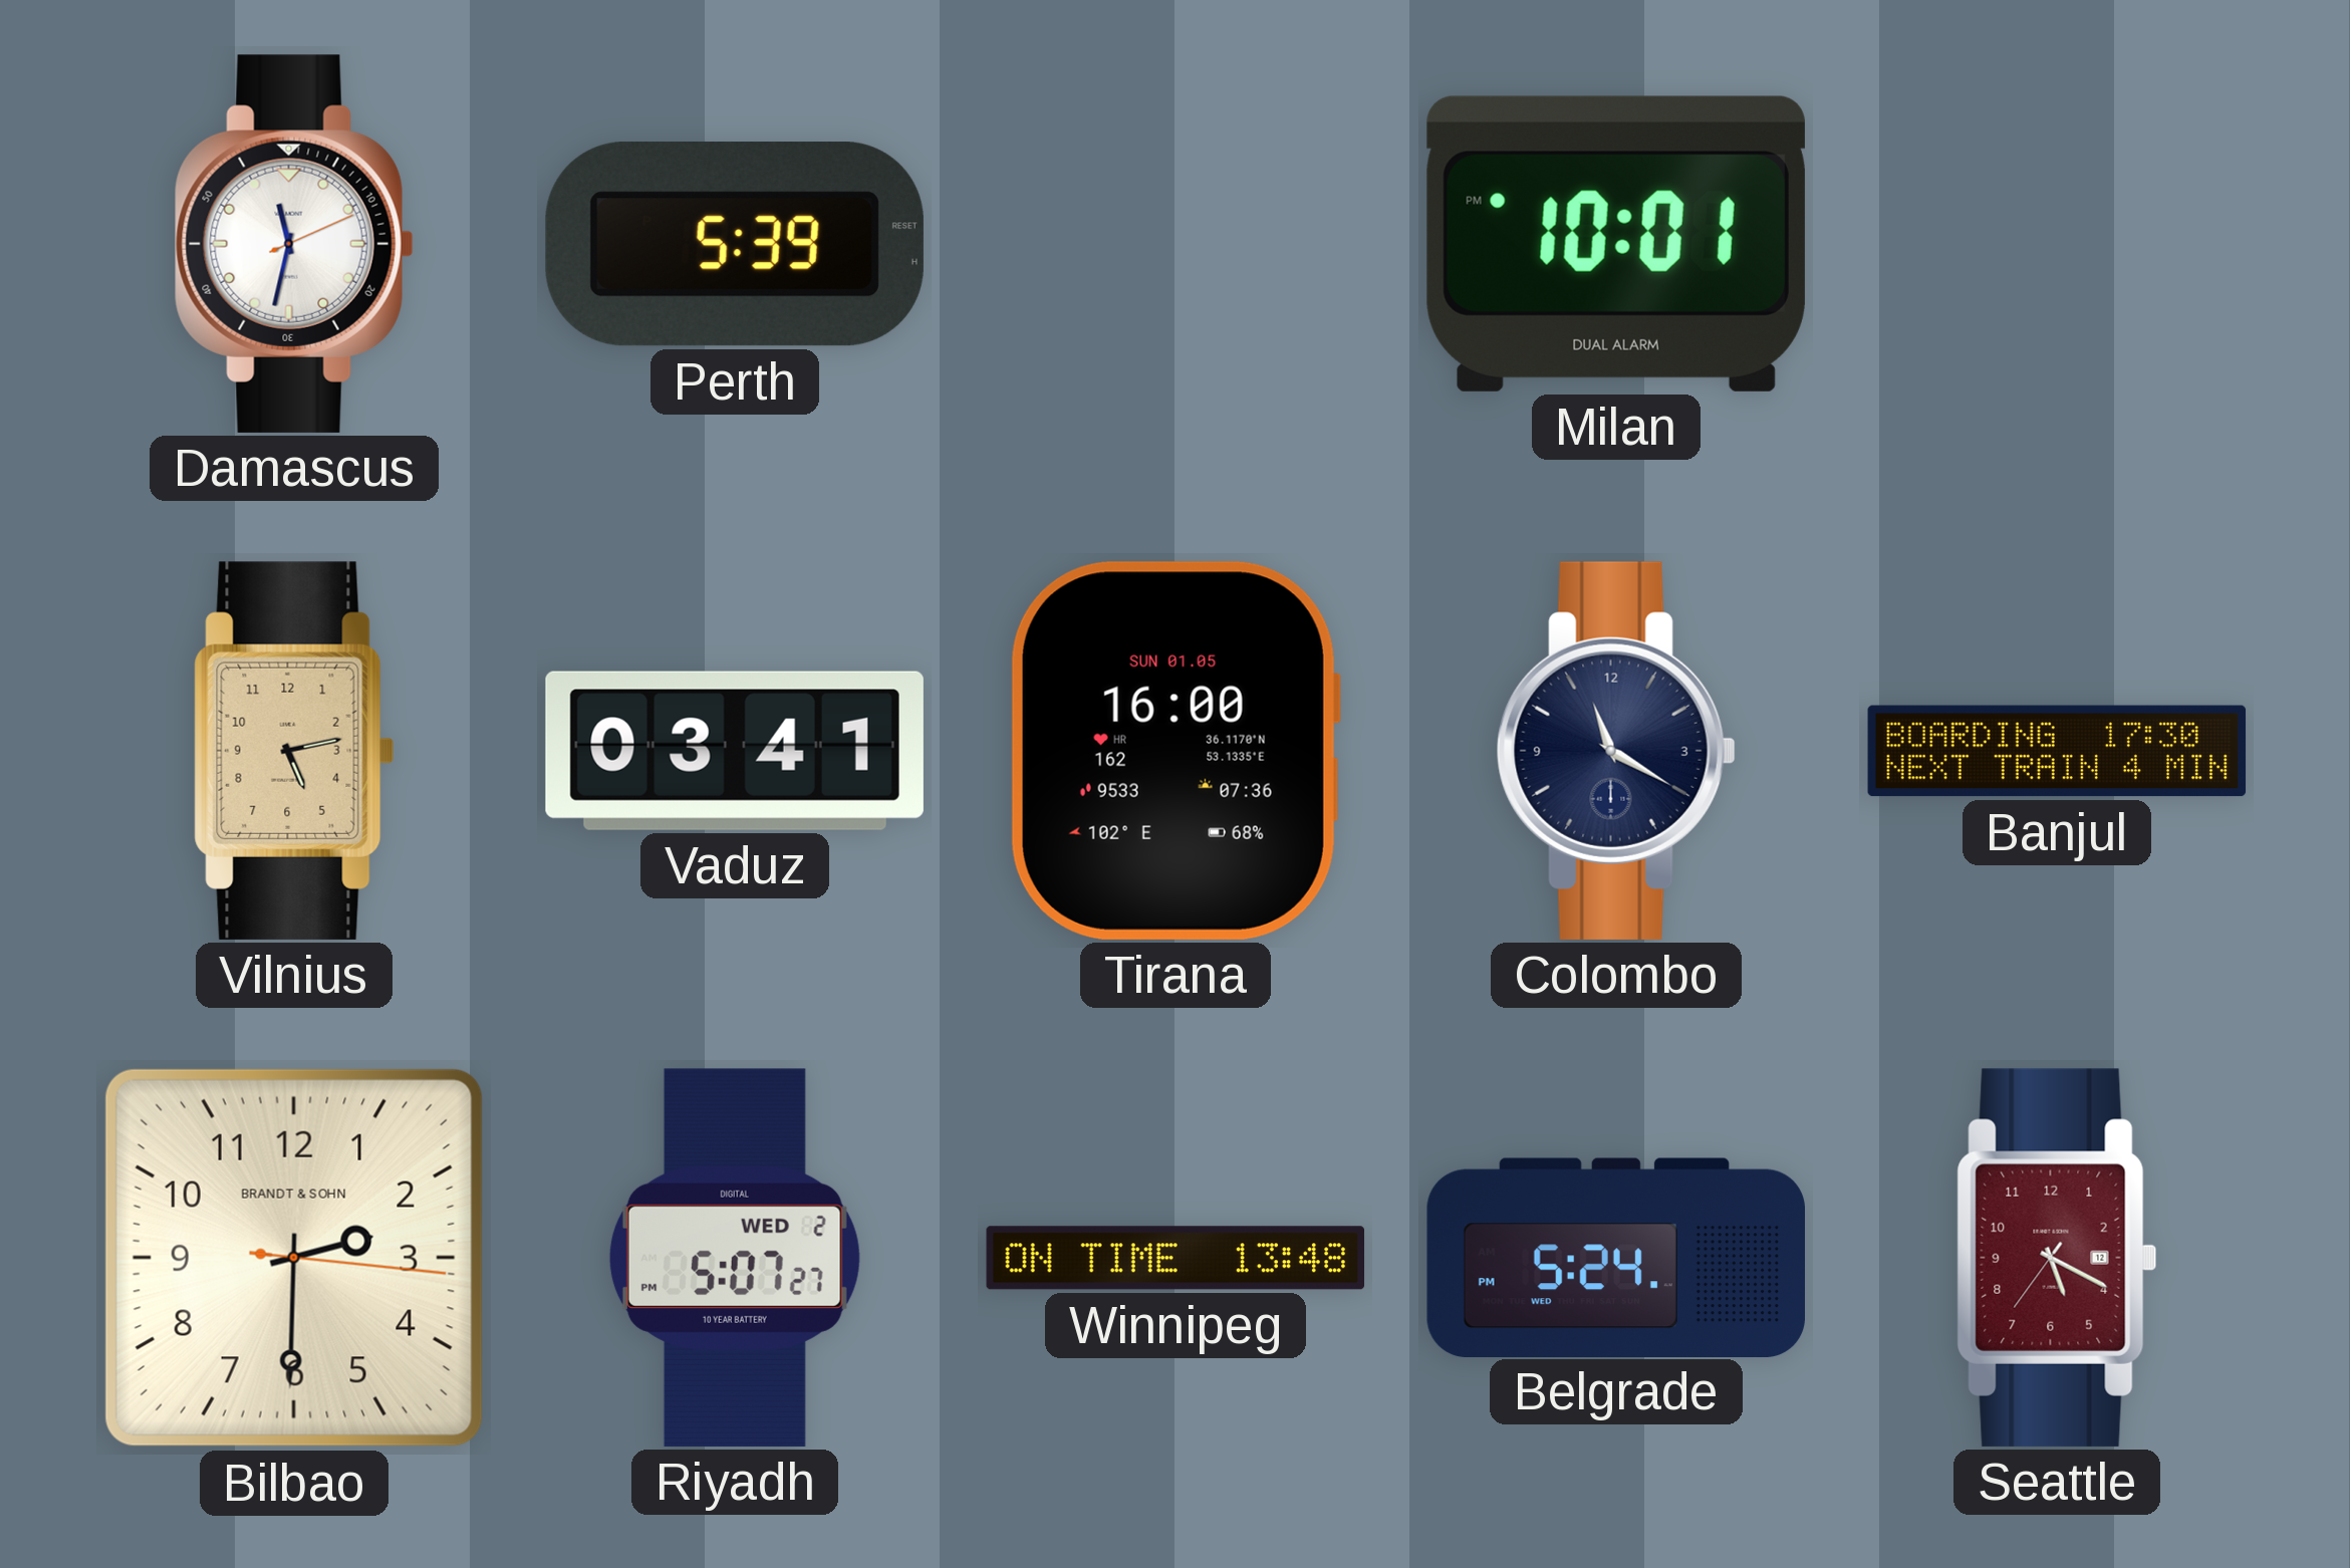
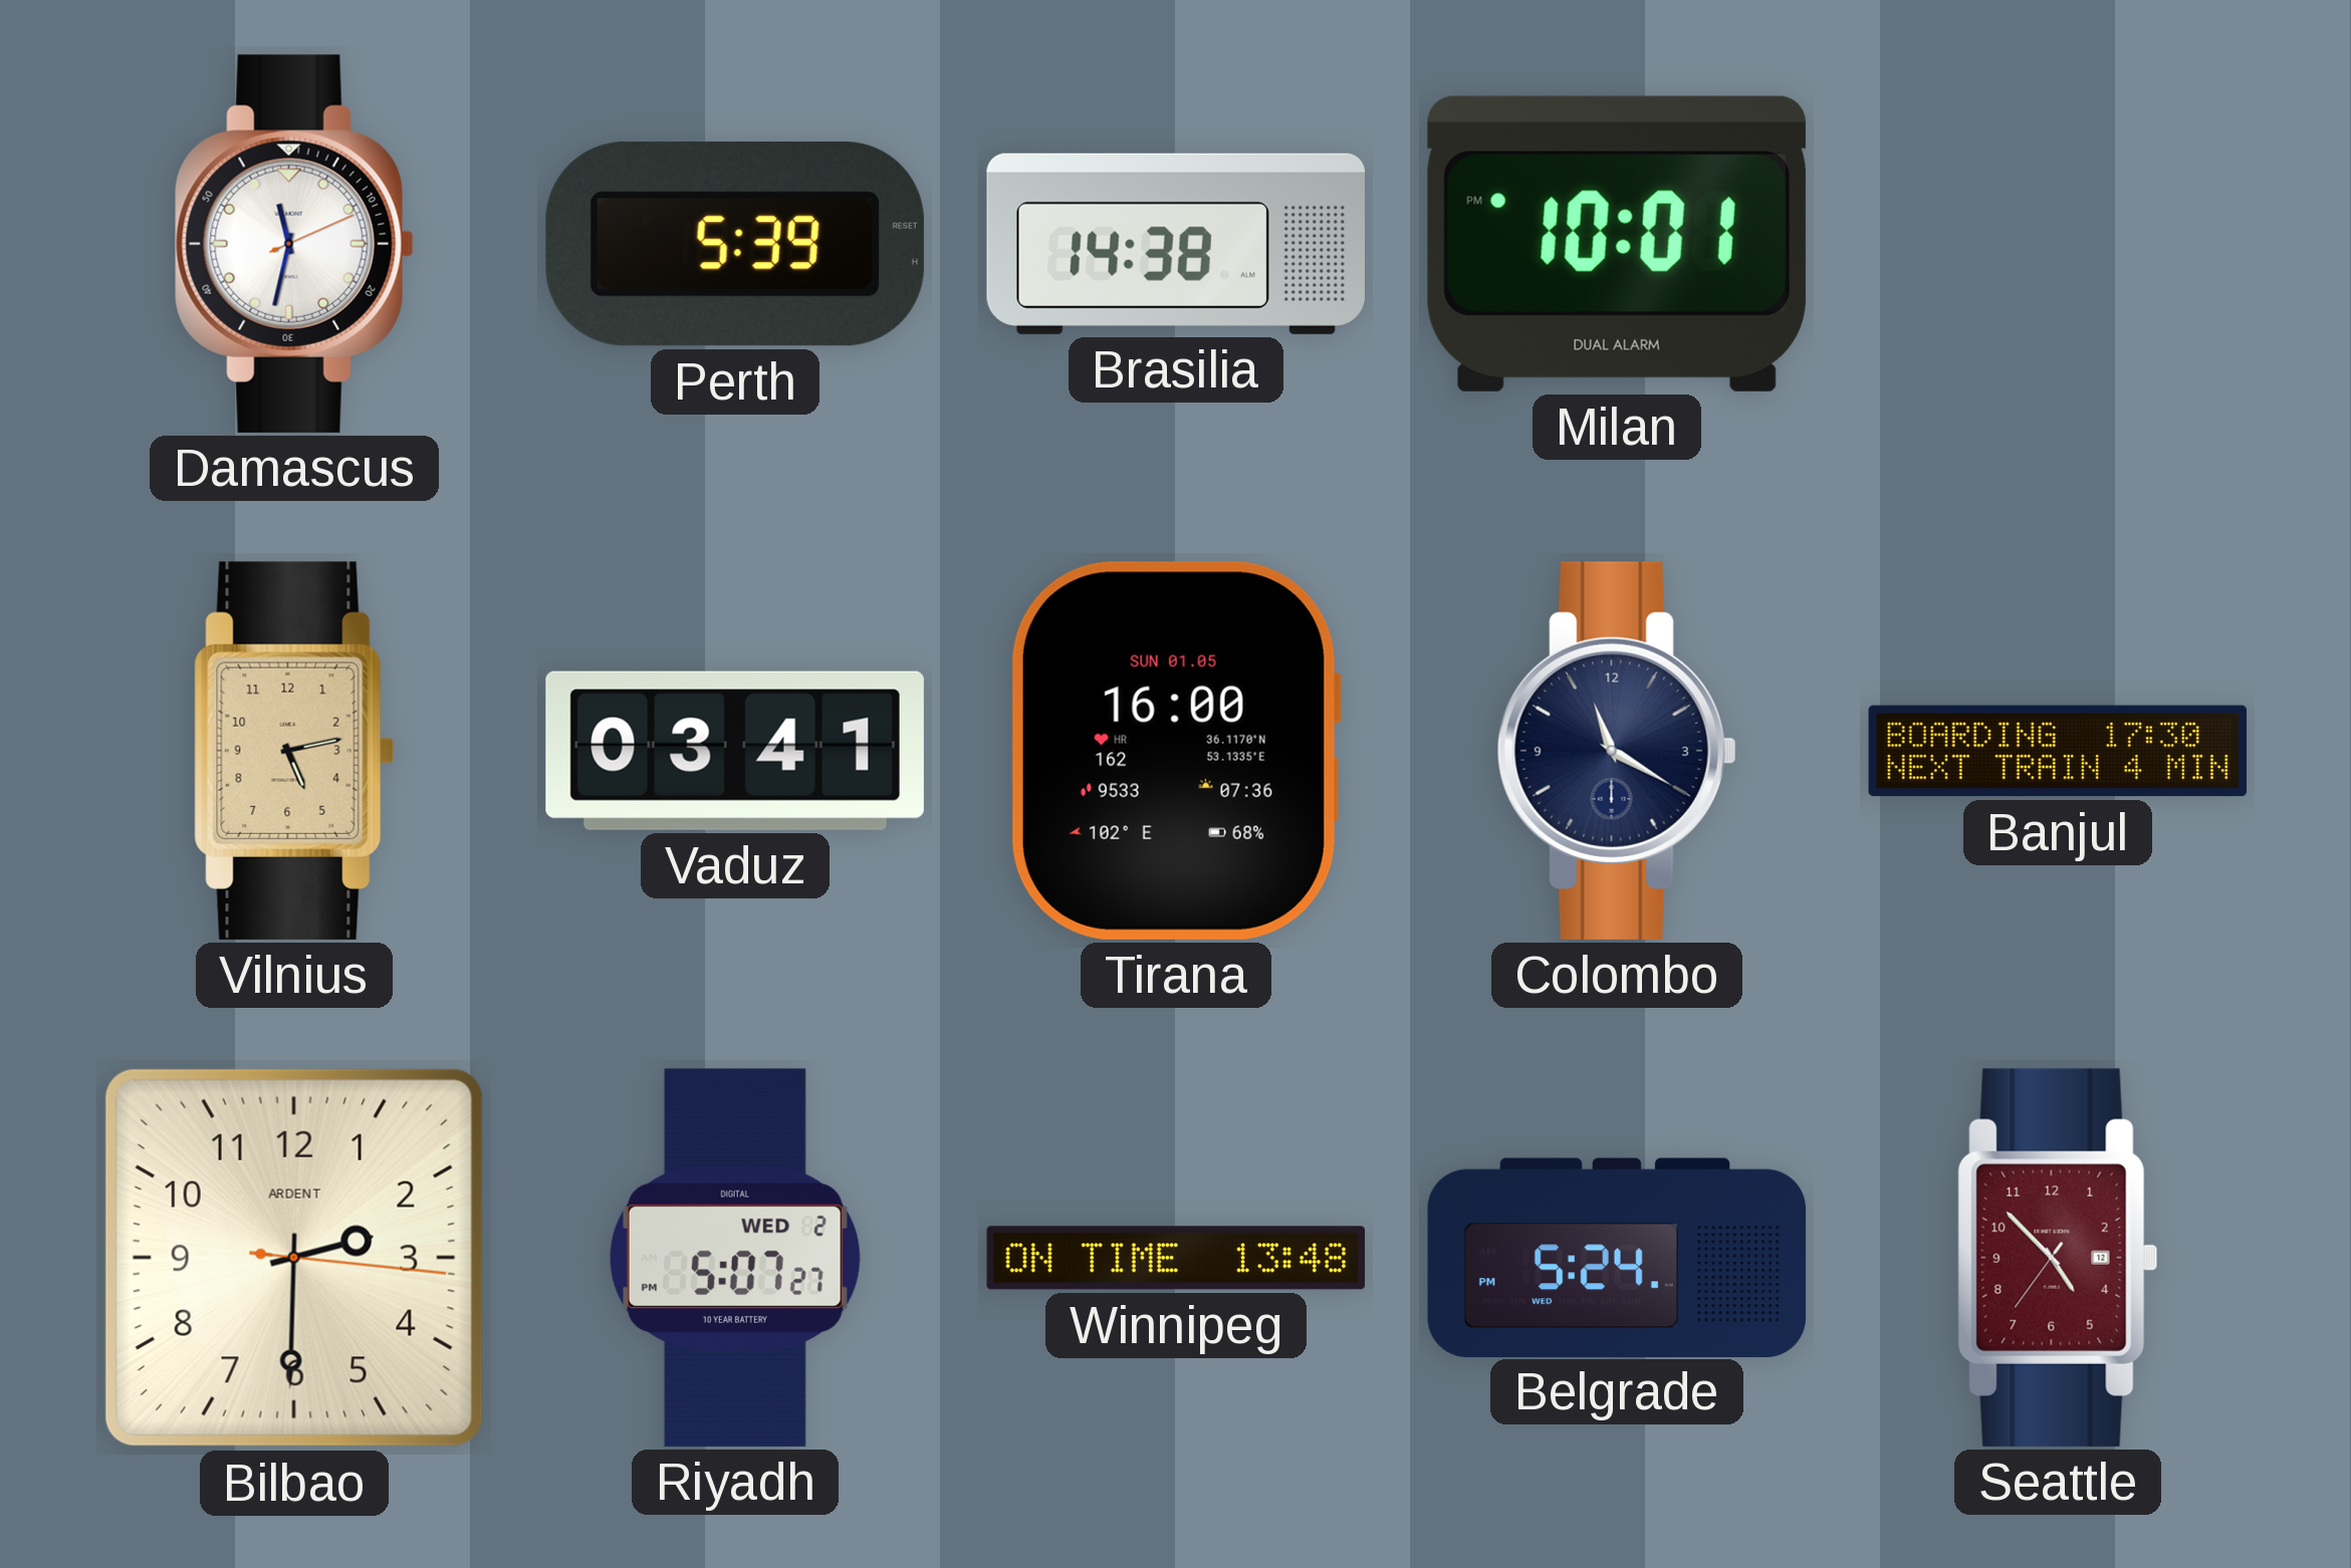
Brasilia: none -> 14:38
Bilbao brand: BRANDT & SOHN -> ARDENT
Seattle: 5:19 -> 4:52
